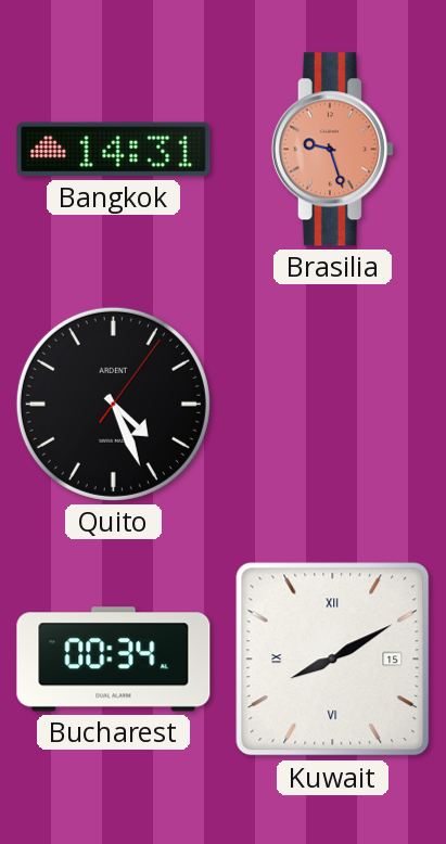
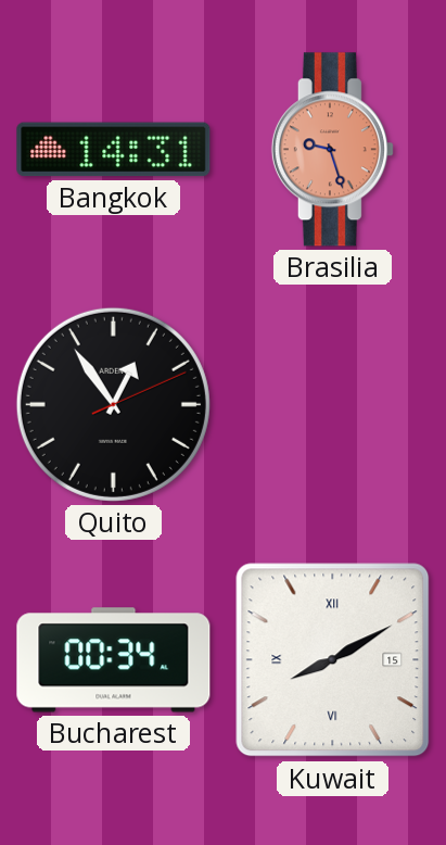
Quito: 4:26 -> 12:54
